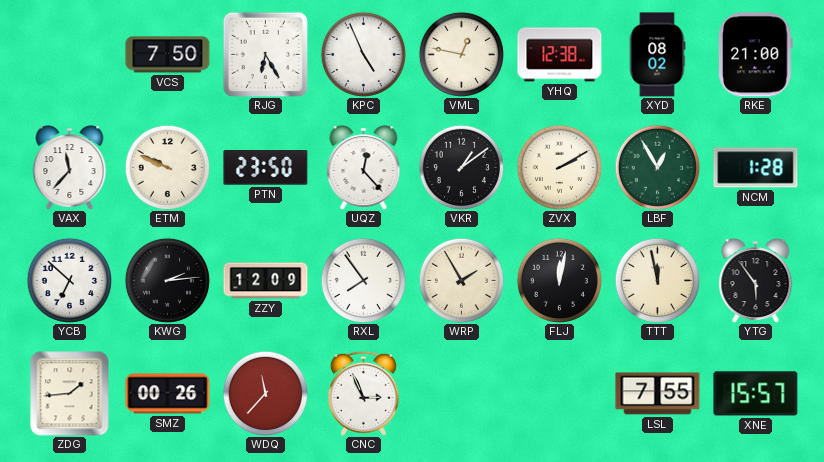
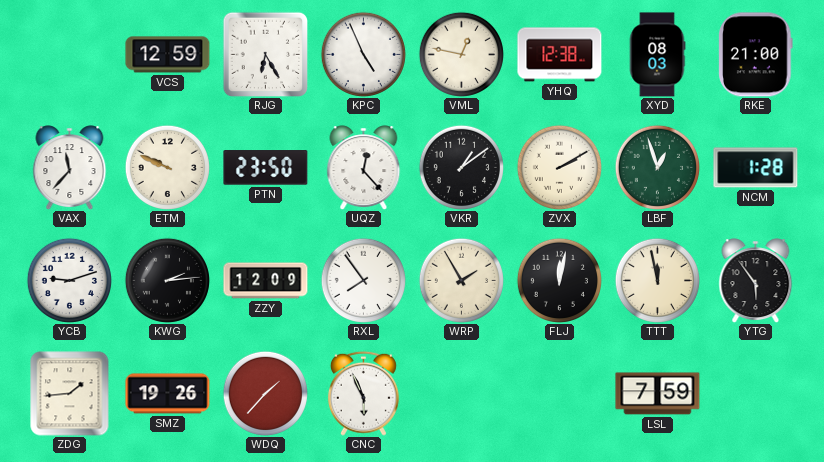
VCS: 7:50 -> 12:59
XYD: 08:02 -> 08:03
LBF: 12:55 -> 12:57
YCB: 6:52 -> 9:12
SMZ: 00:26 -> 19:26
WDQ: 11:37 -> 1:37
CNC: 2:56 -> 5:56
LSL: 7:55 -> 7:59
XNE: 15:57 -> none
